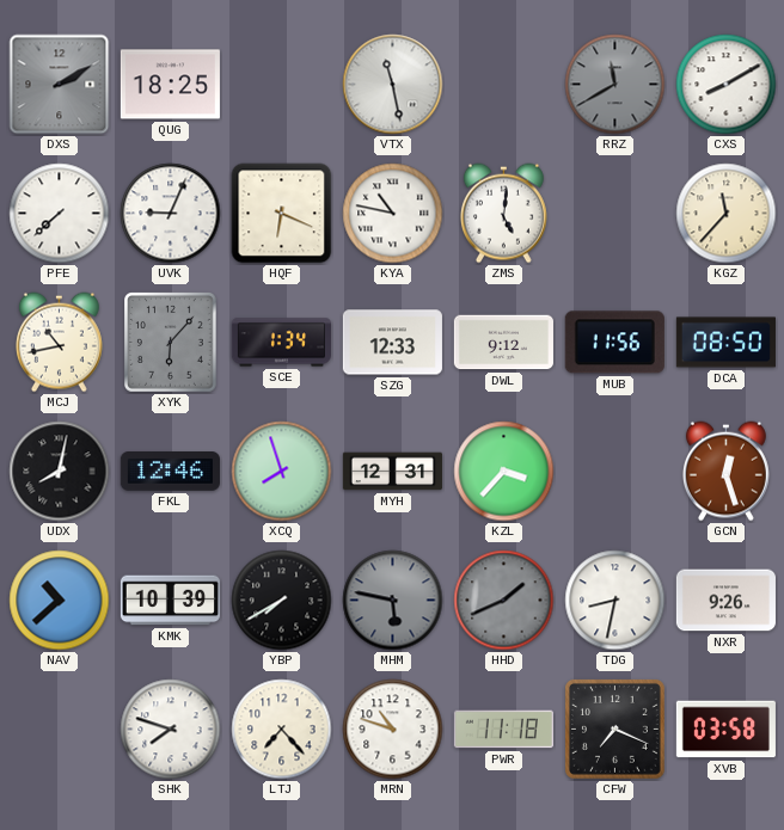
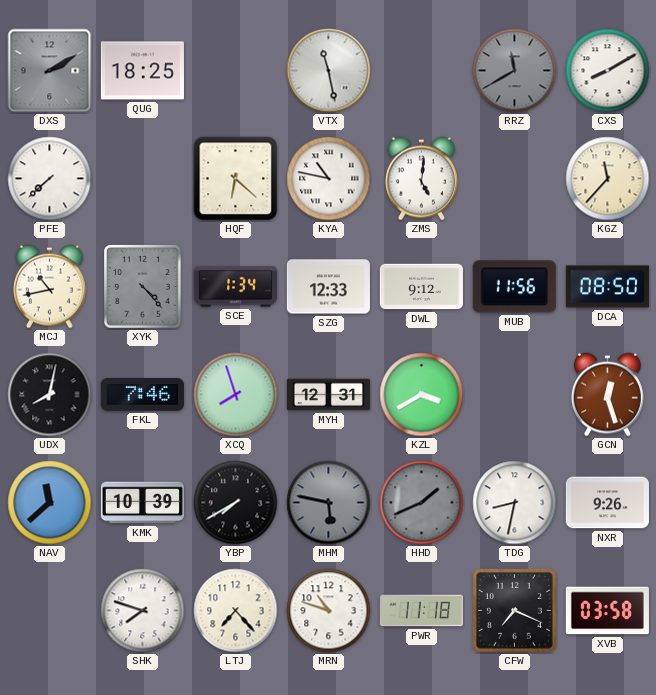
UVK: 9:04 -> none
HQF: 6:19 -> 6:22
XYK: 6:07 -> 4:23
FKL: 12:46 -> 7:46
KZL: 3:37 -> 3:40
NAV: 10:38 -> 11:38
